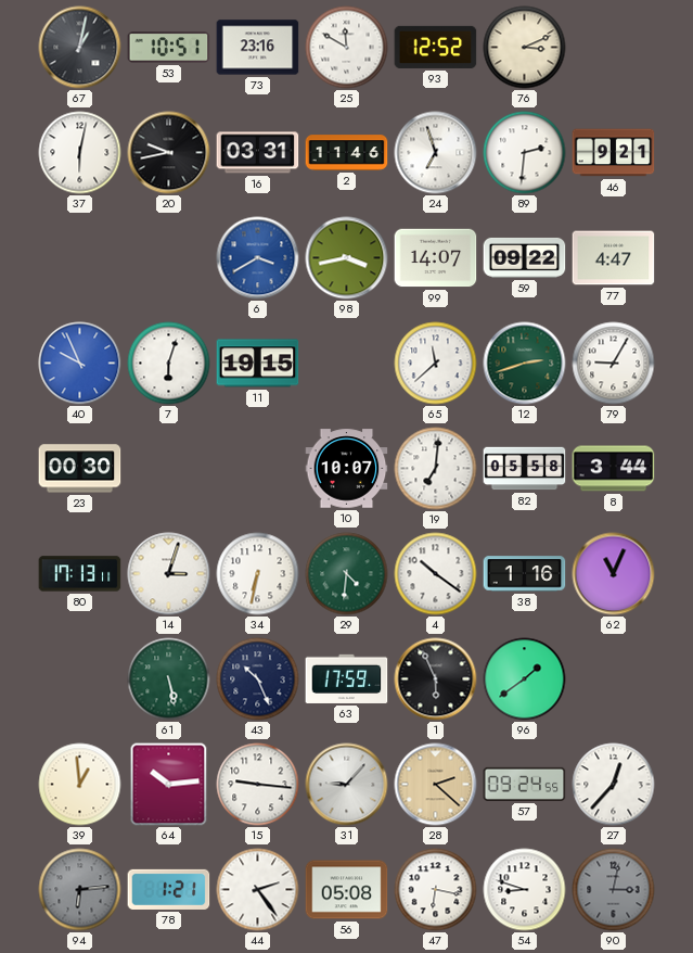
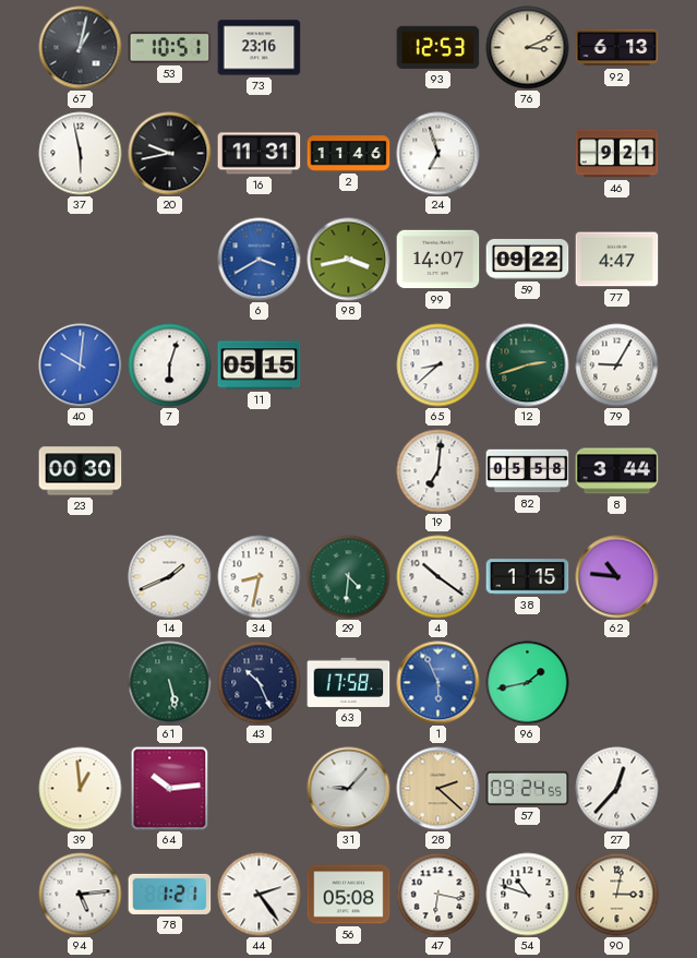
25: 11:50 -> none
93: 12:52 -> 12:53
92: none -> 6:13
37: 6:02 -> 5:58
16: 03:31 -> 11:31
89: 2:31 -> none
40: 9:56 -> 10:01
11: 19:15 -> 05:15
65: 11:38 -> 8:38
10: 10:07 -> none
80: 17:13 -> none
14: 3:03 -> 1:41
34: 6:32 -> 8:32
38: 1:16 -> 1:15
62: 11:04 -> 10:46
63: 17:59 -> 17:58
1 dial: black -> blue
96: 1:39 -> 1:43
15: 9:16 -> none
94: 6:14 -> 5:14
94 dial: grey -> white
54: 8:48 -> 10:48
90 dial: grey -> cream
